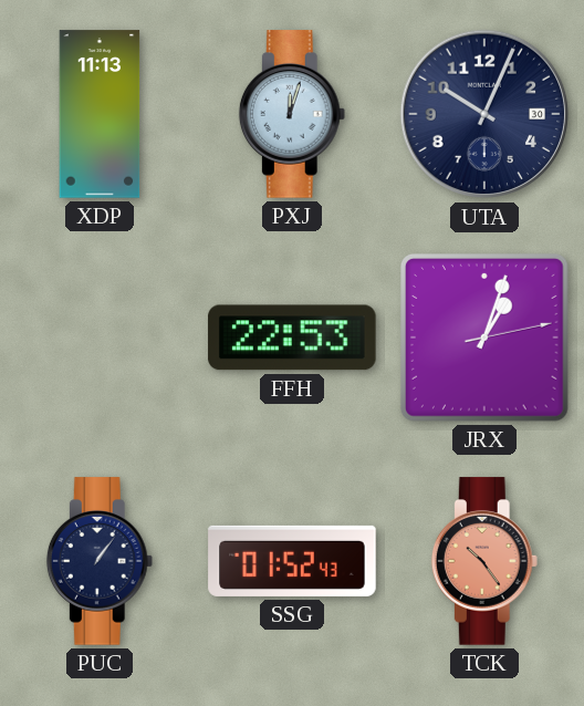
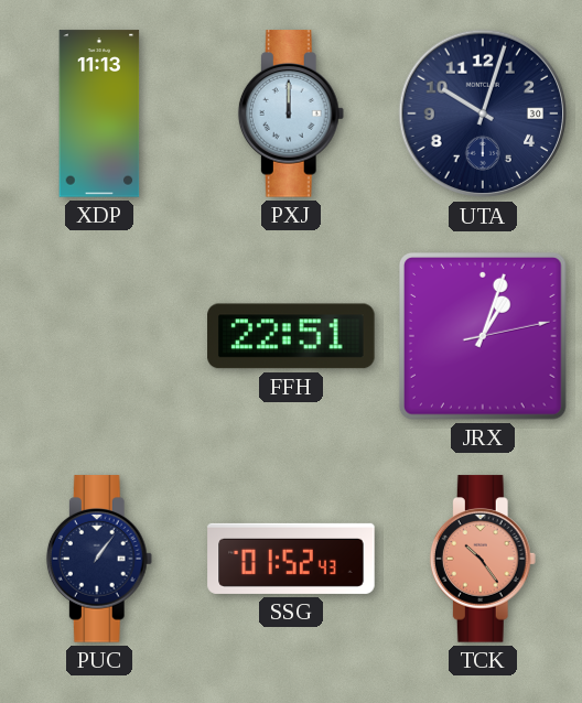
PXJ: 12:03 -> 12:00
UTA: 10:04 -> 10:03
FFH: 22:53 -> 22:51
